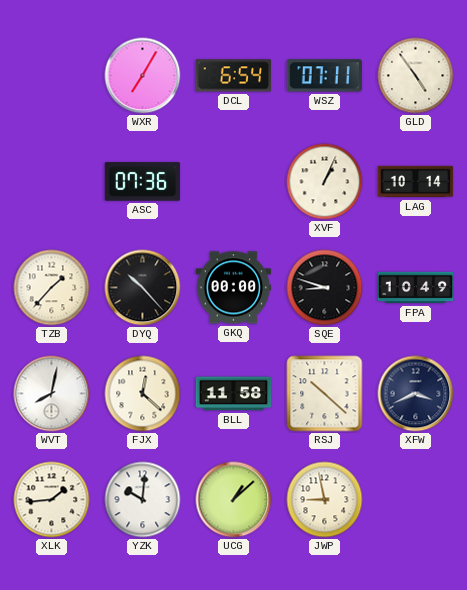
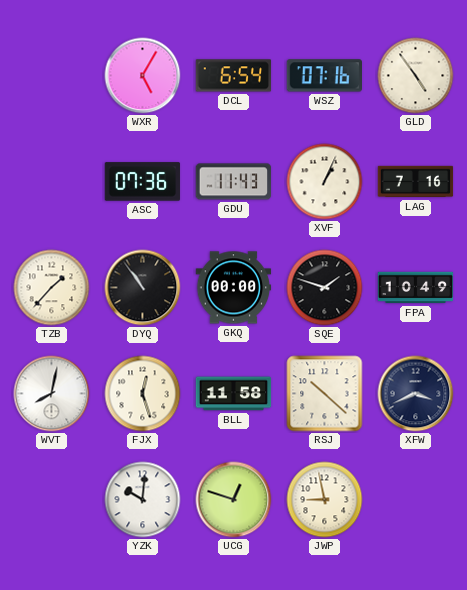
WXR: 7:05 -> 5:05
WSZ: 07:11 -> 07:16
GDU: none -> 11:43
LAG: 10:14 -> 7:16
DYQ: 10:23 -> 10:54
SQE: 8:48 -> 1:48
FJX: 12:22 -> 12:27
XLK: 1:44 -> none
UCG: 1:08 -> 12:48
